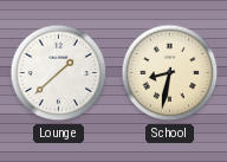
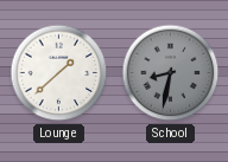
School dial: cream -> grey
